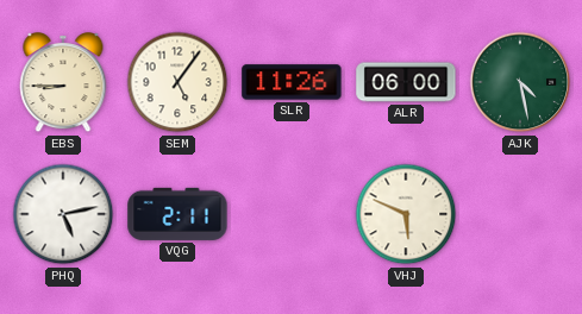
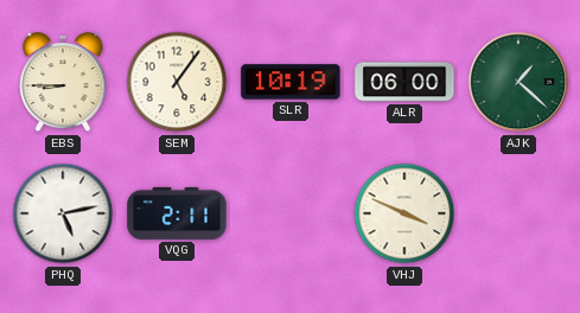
SLR: 11:26 -> 10:19
AJK: 4:28 -> 1:22
VHJ: 5:49 -> 3:49
